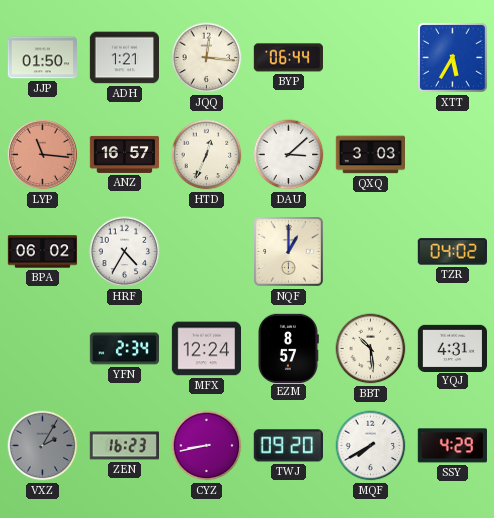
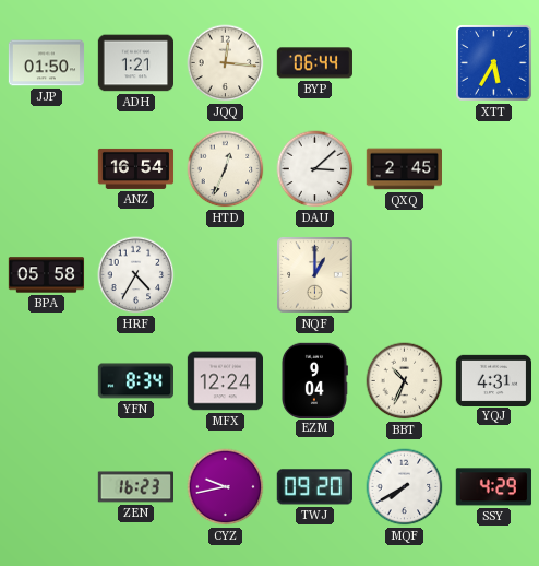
LYP: 11:16 -> none
ANZ: 16:57 -> 16:54
QXQ: 3:03 -> 2:45
BPA: 06:02 -> 05:58
TZR: 04:02 -> none
YFN: 2:34 -> 8:34
EZM: 8:57 -> 9:04
BBT: 10:29 -> 10:34
VXZ: 2:05 -> none
CYZ: 8:43 -> 9:43
